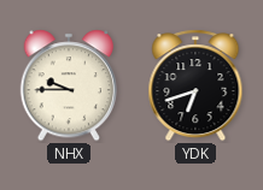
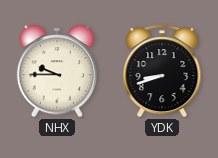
YDK: 6:42 -> 8:42
